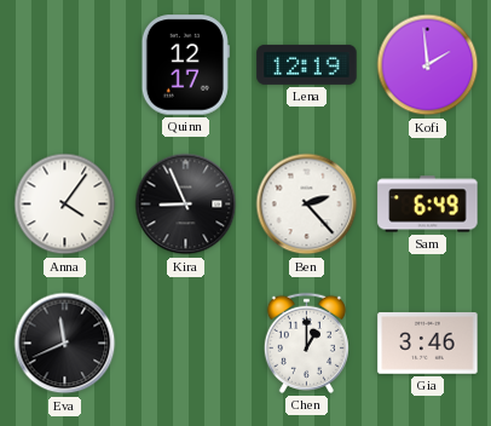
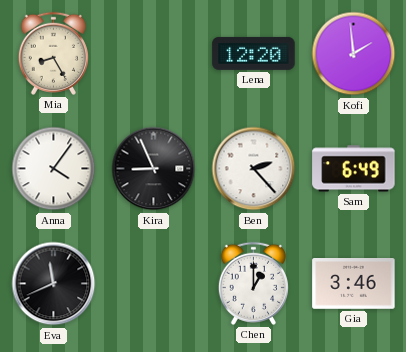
Mia: none -> 8:25
Quinn: 12:17 -> none
Lena: 12:19 -> 12:20
